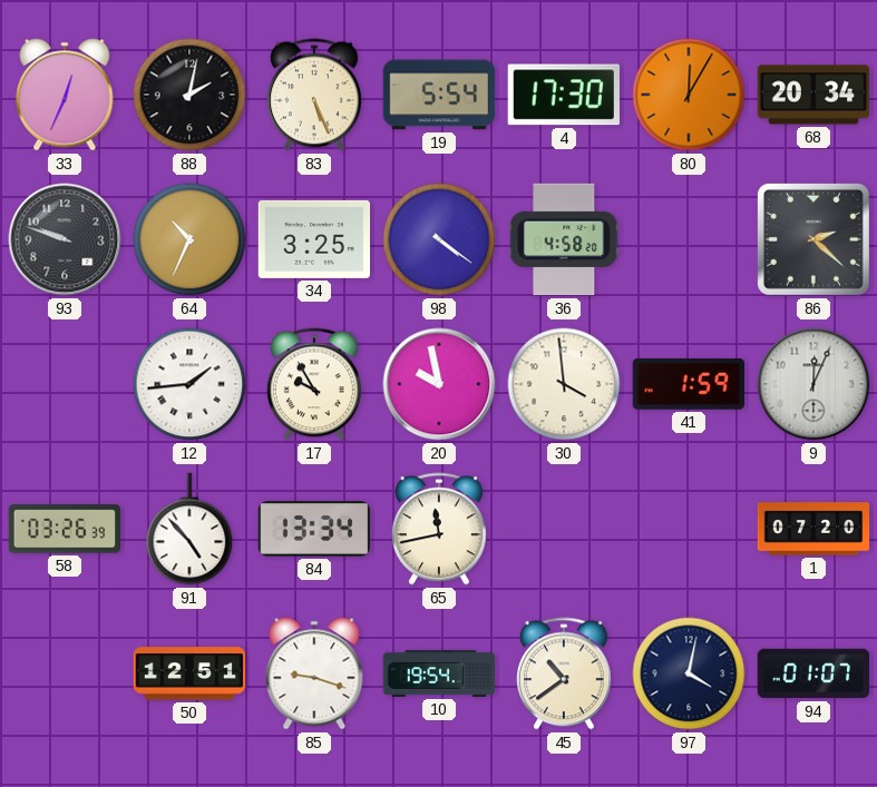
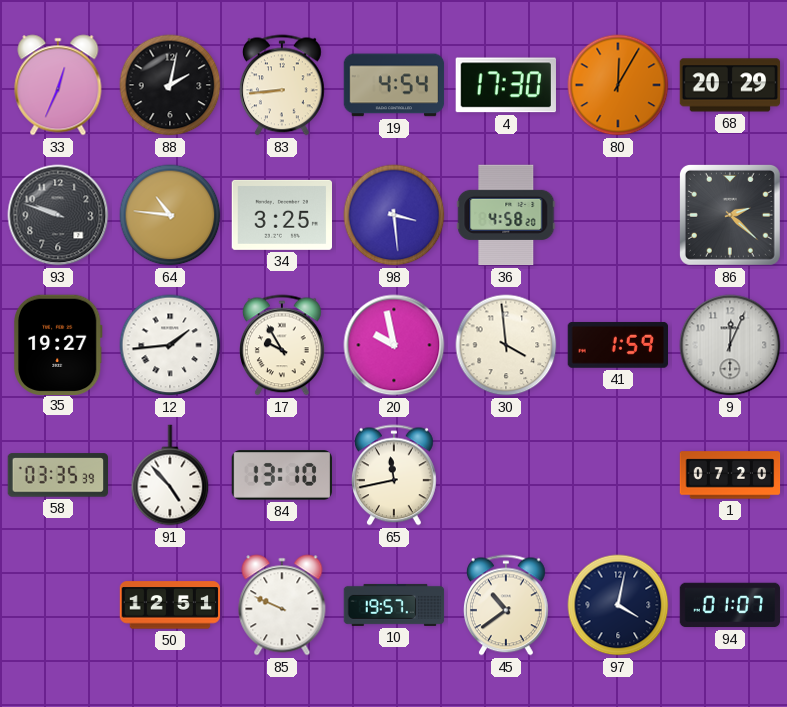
83: 5:26 -> 8:44
19: 5:54 -> 4:54
68: 20:34 -> 20:29
64: 10:34 -> 10:46
98: 4:21 -> 3:29
35: none -> 19:27
58: 03:26 -> 03:35
84: 13:34 -> 13:10
85: 9:18 -> 9:49
10: 19:54 -> 19:57
